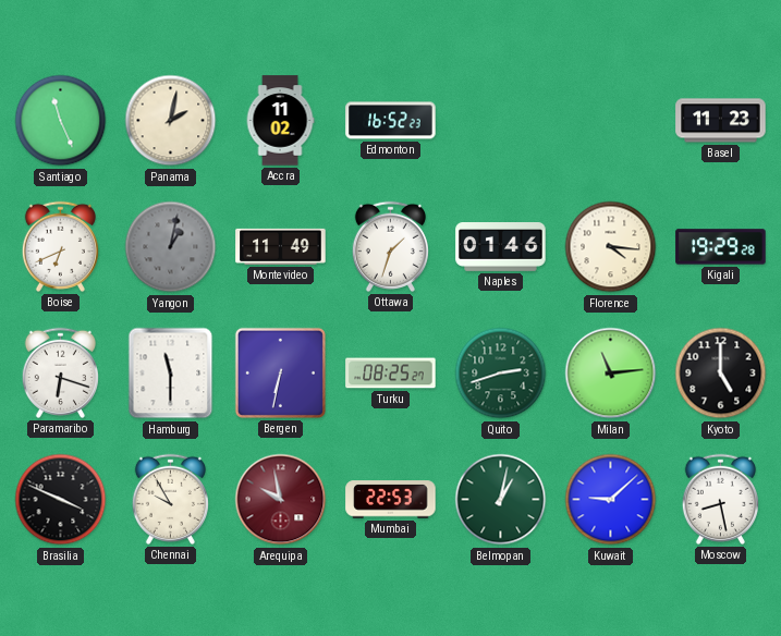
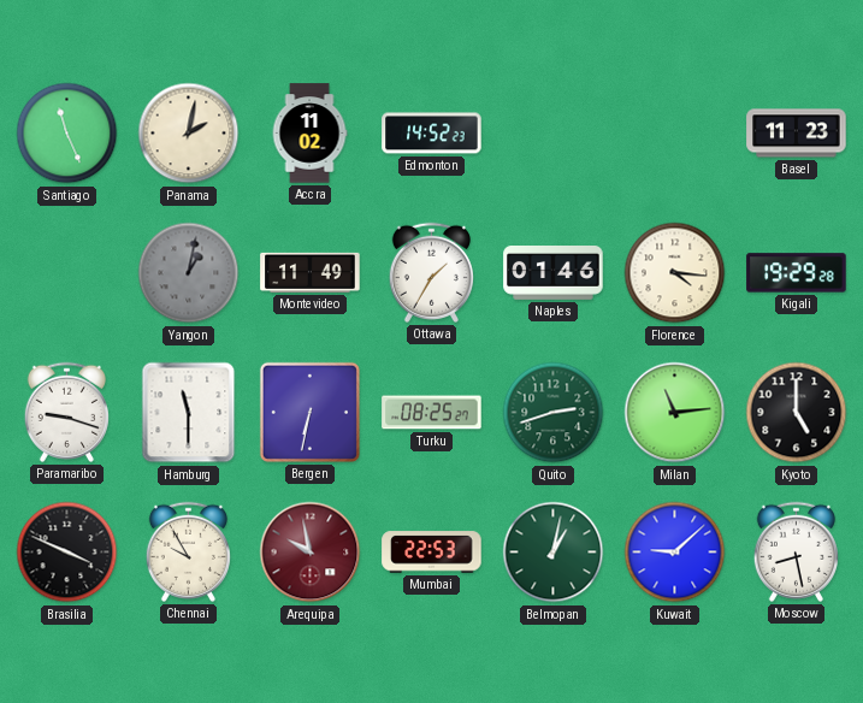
Edmonton: 16:52 -> 14:52
Boise: 6:41 -> none
Ottawa: 1:33 -> 1:35
Paramaribo: 6:18 -> 9:18
